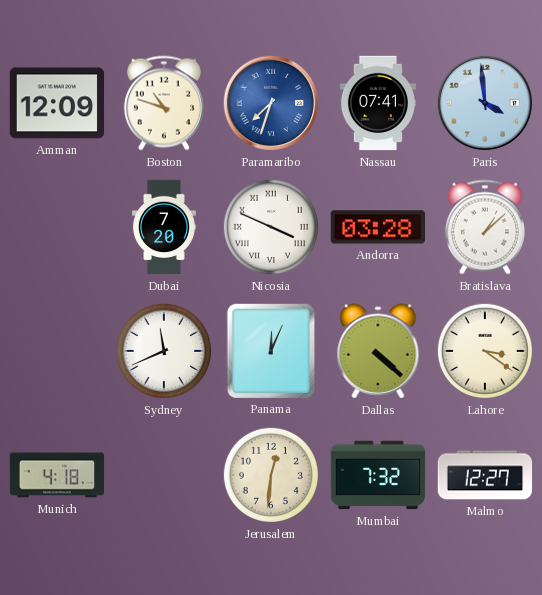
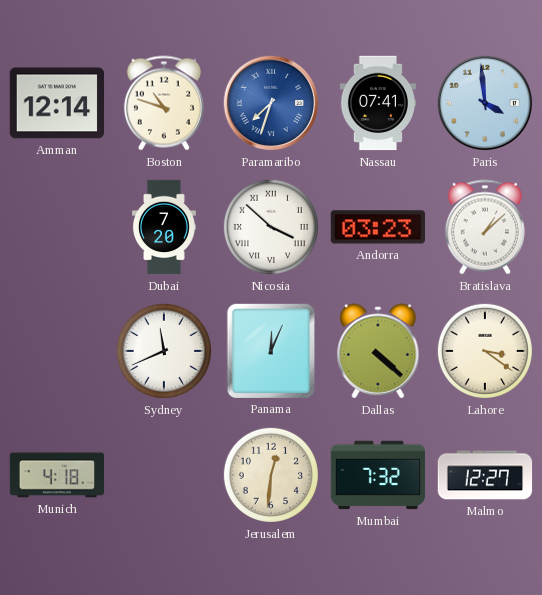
Amman: 12:09 -> 12:14
Nicosia: 3:49 -> 3:52
Andorra: 03:28 -> 03:23
